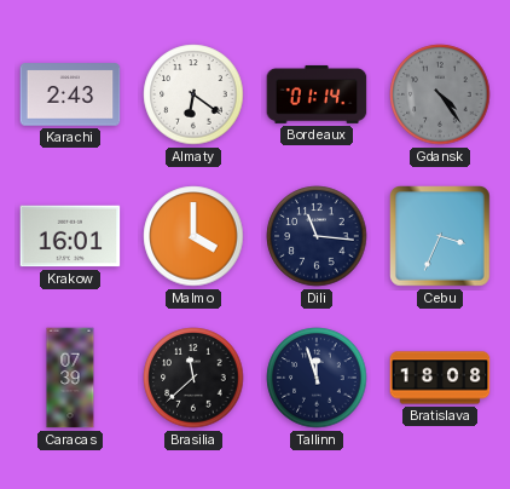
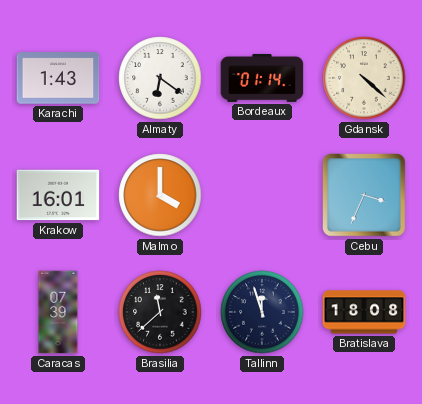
Karachi: 2:43 -> 1:43
Gdansk: 4:24 -> 4:22
Gdansk dial: grey -> cream
Dili: 11:16 -> none
